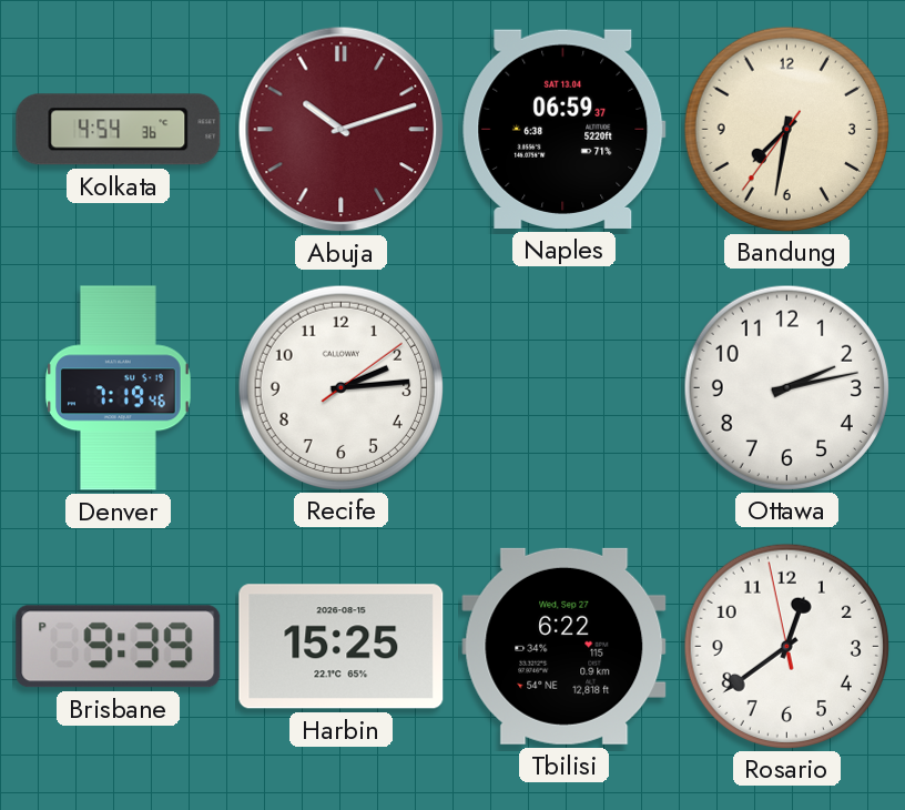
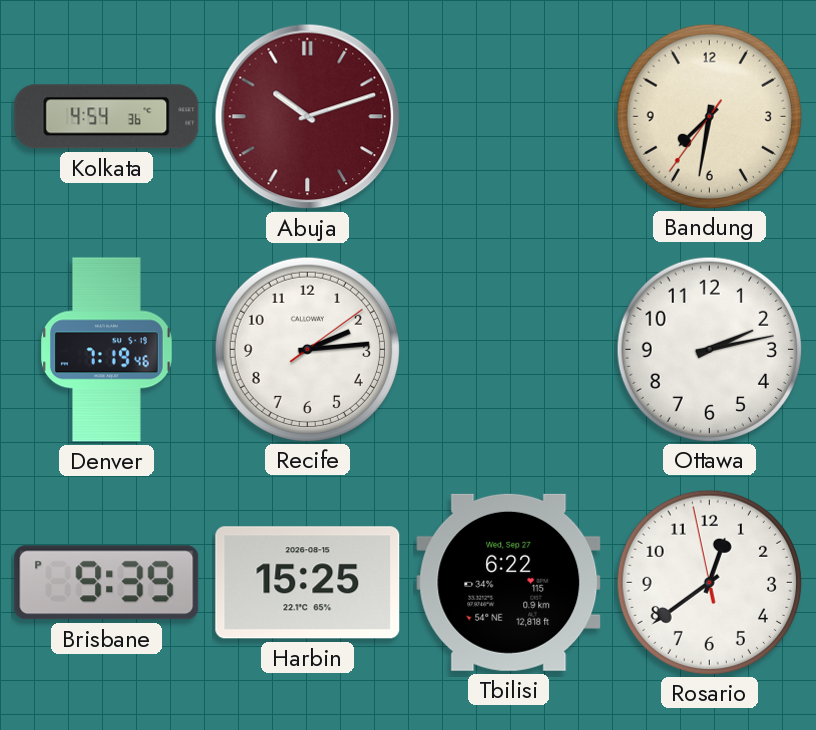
Naples: 06:59 -> none
